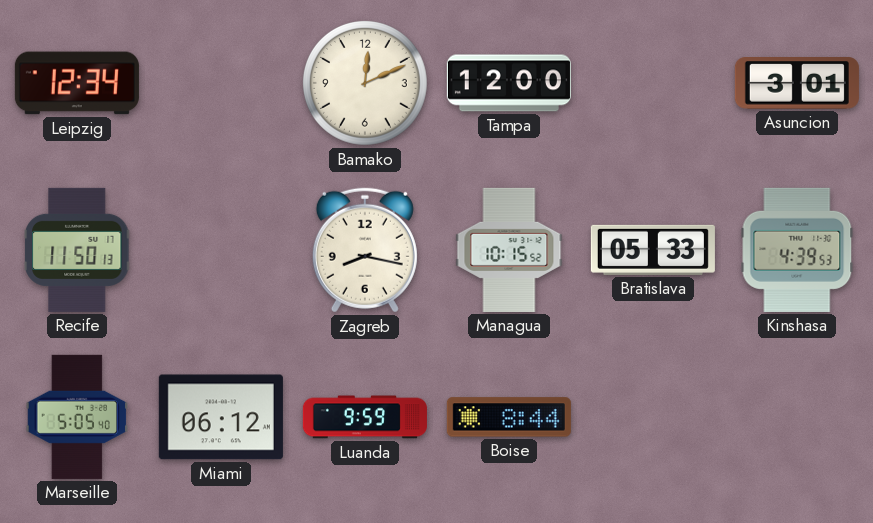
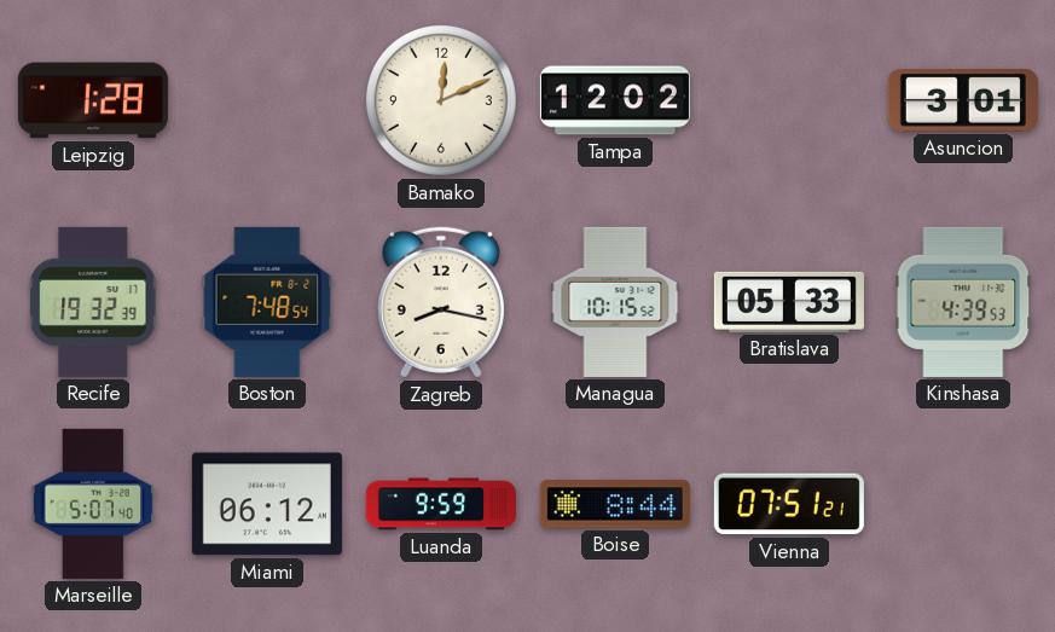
Leipzig: 12:34 -> 1:28
Tampa: 12:00 -> 12:02
Recife: 11:50 -> 19:32
Boston: none -> 7:48
Marseille: 5:05 -> 5:07
Vienna: none -> 07:51
